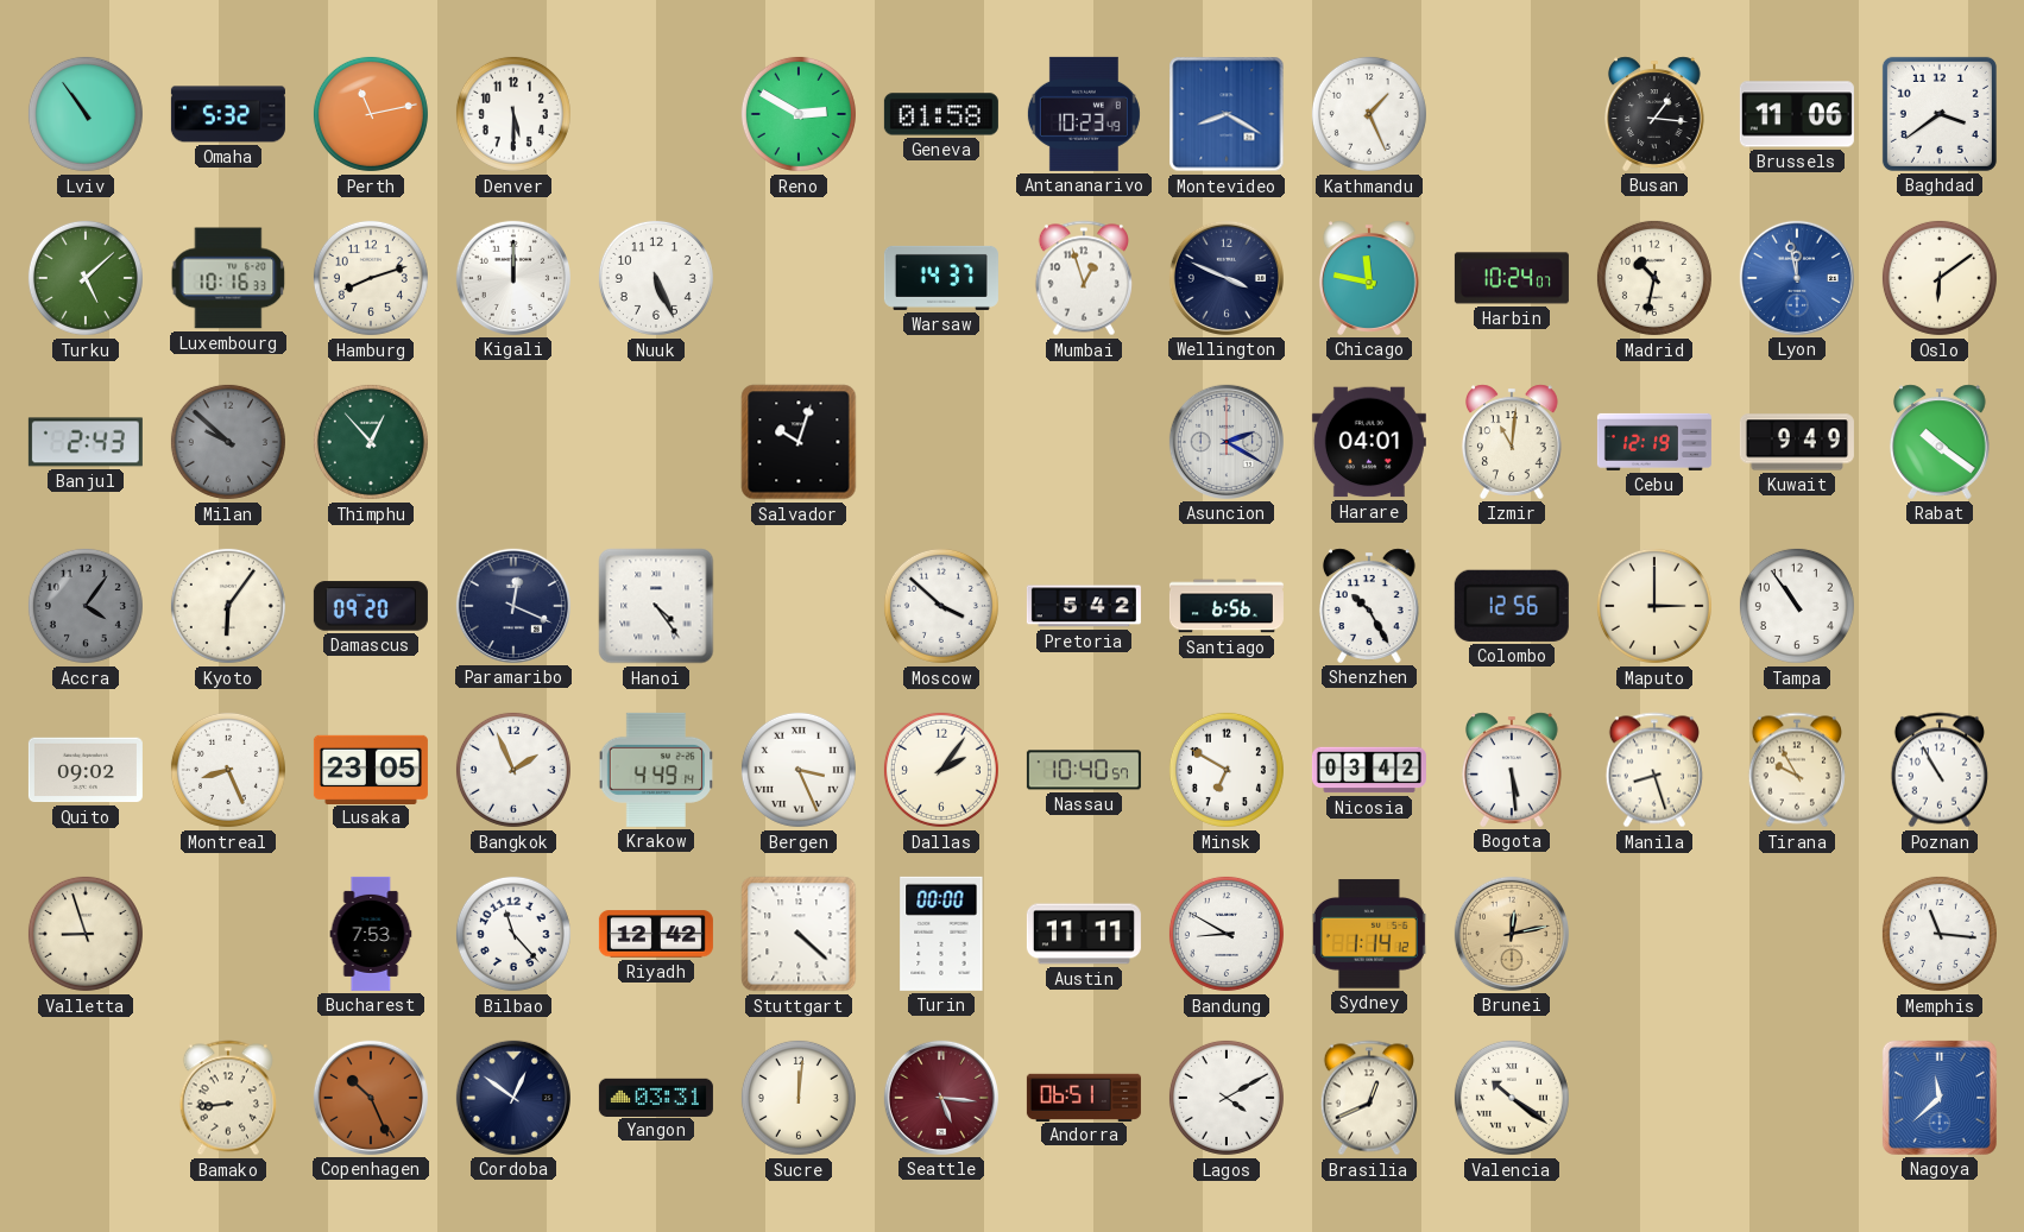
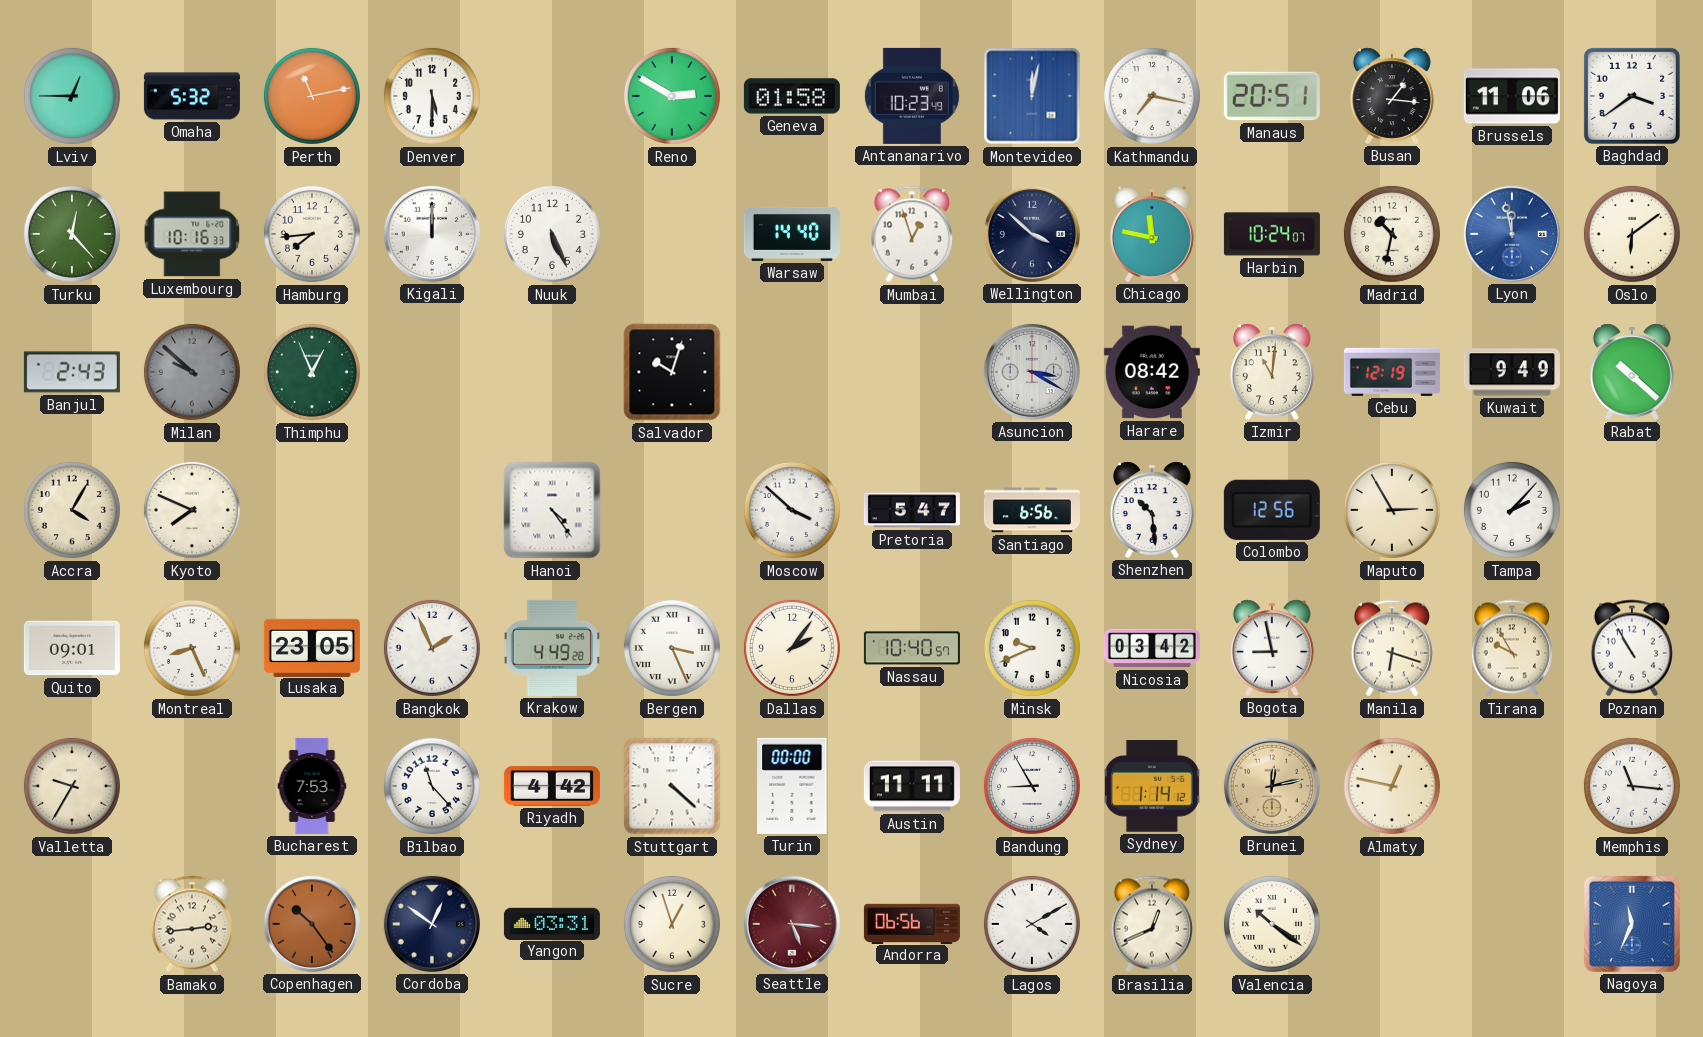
Lviv: 10:54 -> 12:45
Montevideo: 8:20 -> 12:02
Kathmandu: 1:26 -> 7:17
Manaus: none -> 20:51
Turku: 5:08 -> 12:23
Hamburg: 8:12 -> 7:44
Warsaw: 14:37 -> 14:40
Wellington: 3:49 -> 3:52
Thimphu: 12:53 -> 12:56
Asuncion: 2:20 -> 3:20
Harare: 04:01 -> 08:42
Rabat: 10:21 -> 10:22
Accra: 4:06 -> 4:05
Accra dial: grey -> cream
Kyoto: 6:06 -> 7:49
Damascus: 09:20 -> none
Paramaribo: 12:19 -> none
Pretoria: 5:42 -> 5:47
Shenzhen: 10:25 -> 10:29
Maputo: 3:00 -> 2:55
Tampa: 10:54 -> 2:07
Quito: 09:02 -> 09:01
Krakow: 4:49:14 -> 4:49:28
Minsk: 6:50 -> 9:41
Bogota: 5:29 -> 8:58
Manila: 8:27 -> 6:18
Valletta: 8:57 -> 9:35
Riyadh: 12:42 -> 4:42
Bandung: 8:50 -> 8:55
Almaty: none -> 12:47
Bamako: 8:44 -> 2:44
Copenhagen: 10:26 -> 10:24
Sucre: 12:01 -> 12:57
Andorra: 06:51 -> 06:56
Nagoya: 11:38 -> 11:34
